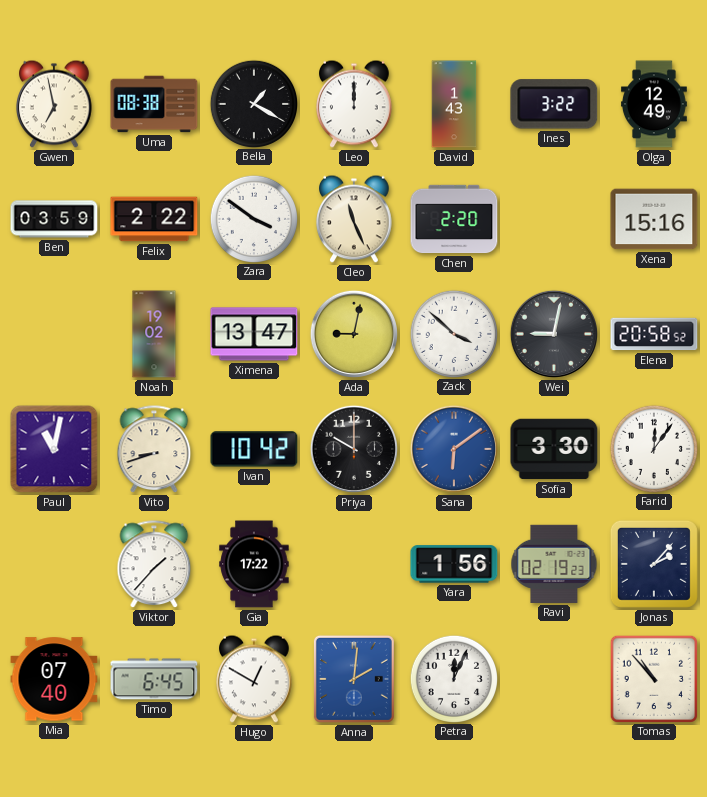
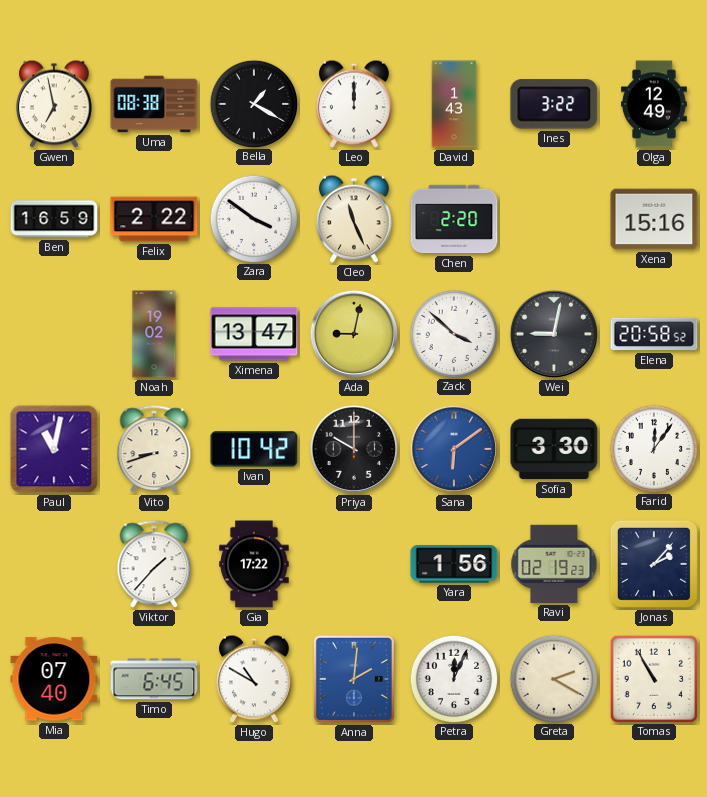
Ben: 03:59 -> 16:59
Hugo: 12:50 -> 10:50
Greta: none -> 2:20
Tomas: 10:53 -> 10:55
